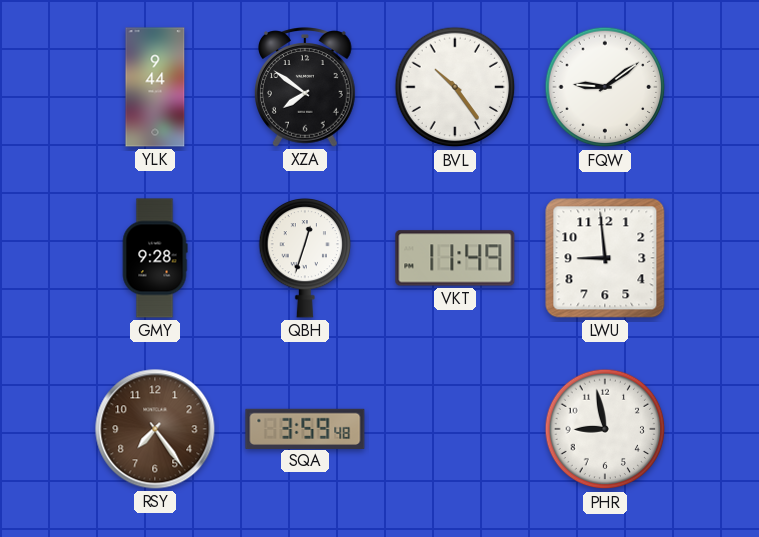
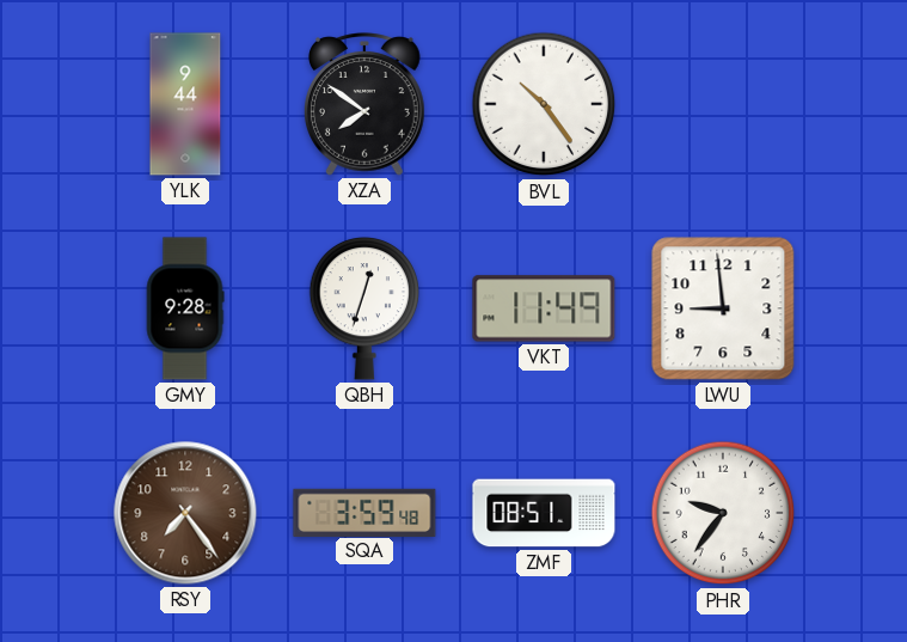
FQW: 9:09 -> none
ZMF: none -> 08:51
PHR: 8:58 -> 9:36
